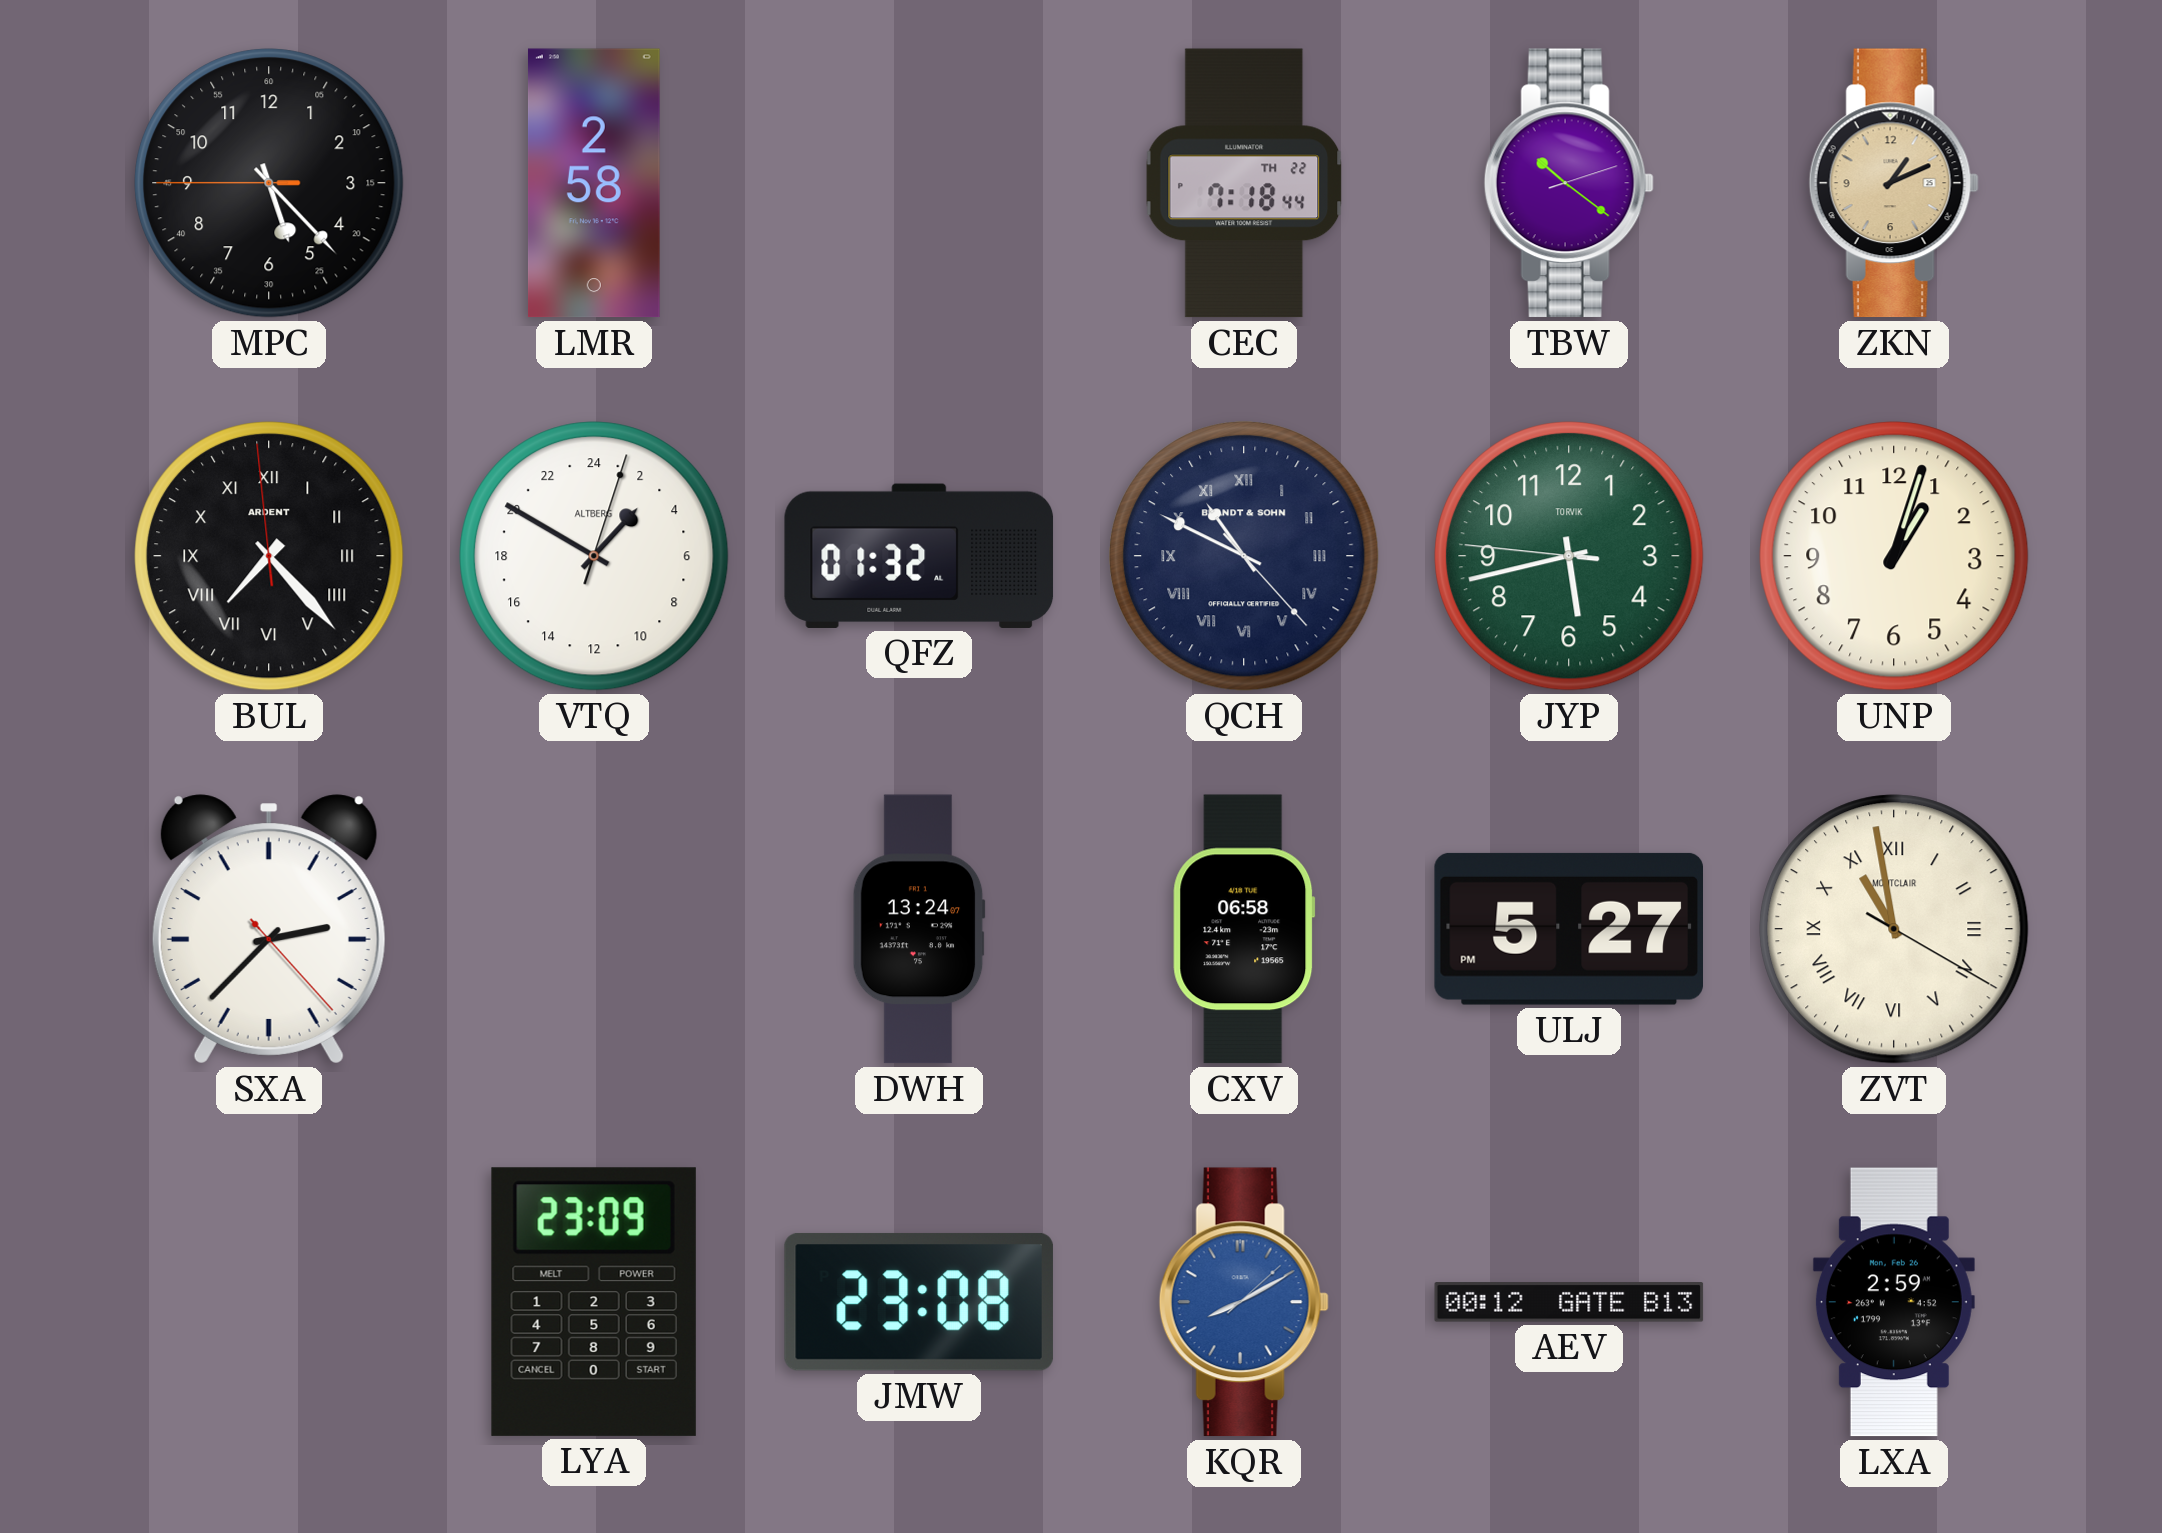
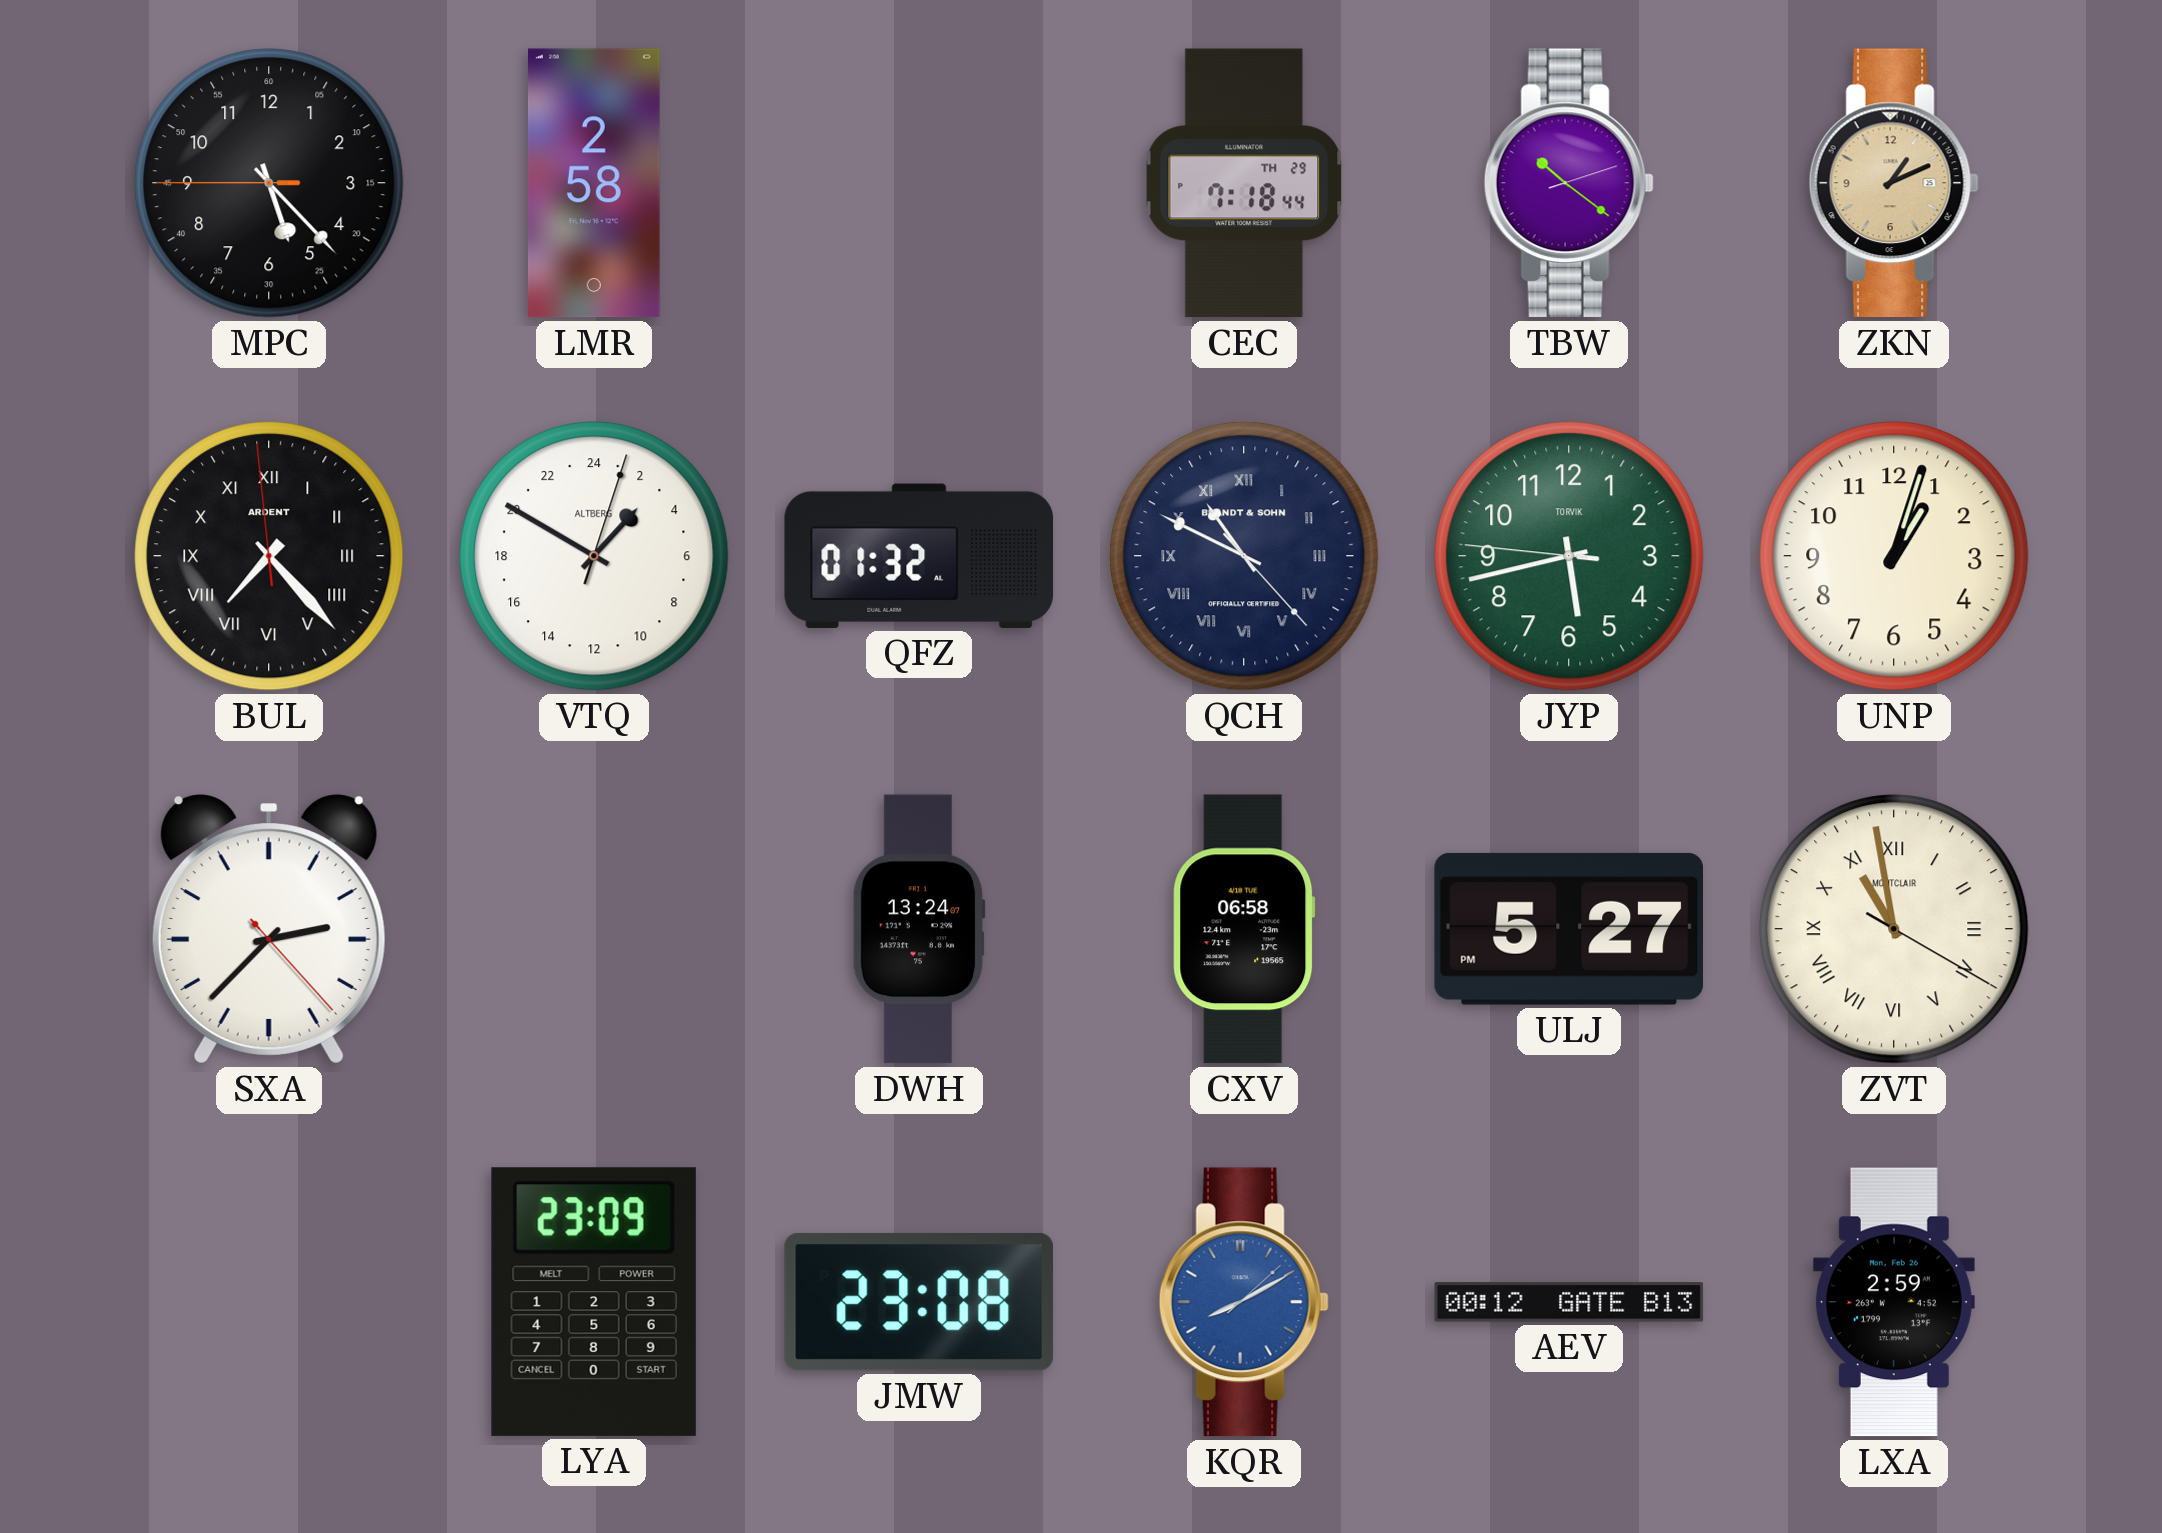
CEC date: TH 22 -> TH 29
